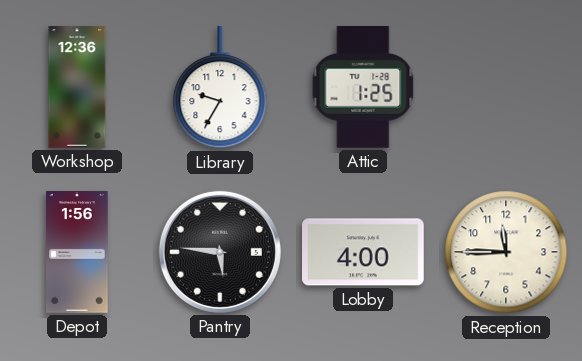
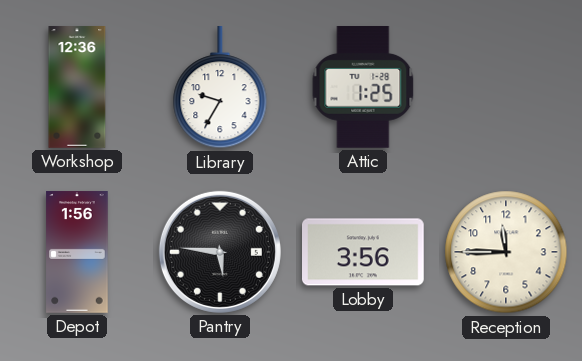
Lobby: 4:00 -> 3:56
